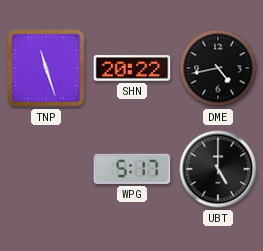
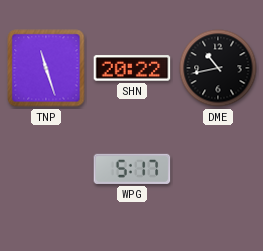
DME: 4:43 -> 10:43
UBT: 5:00 -> none
